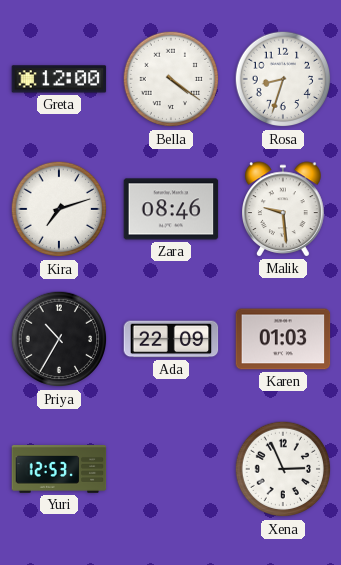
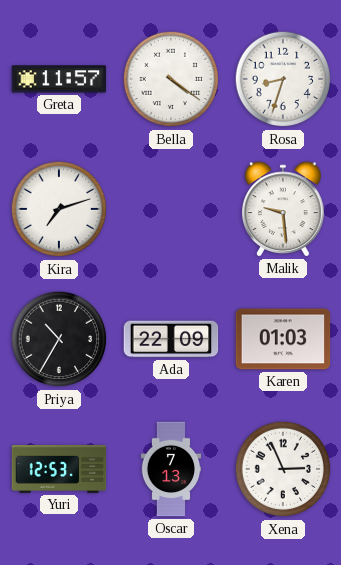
Greta: 12:00 -> 11:57
Zara: 08:46 -> none
Oscar: none -> 7:13
